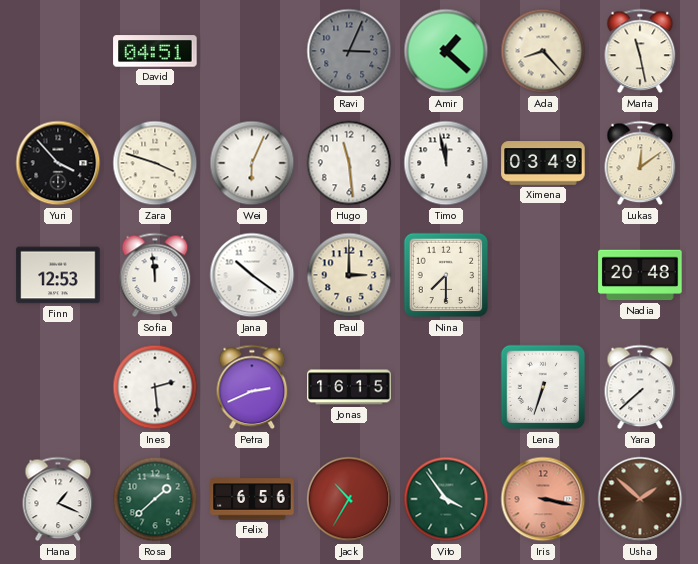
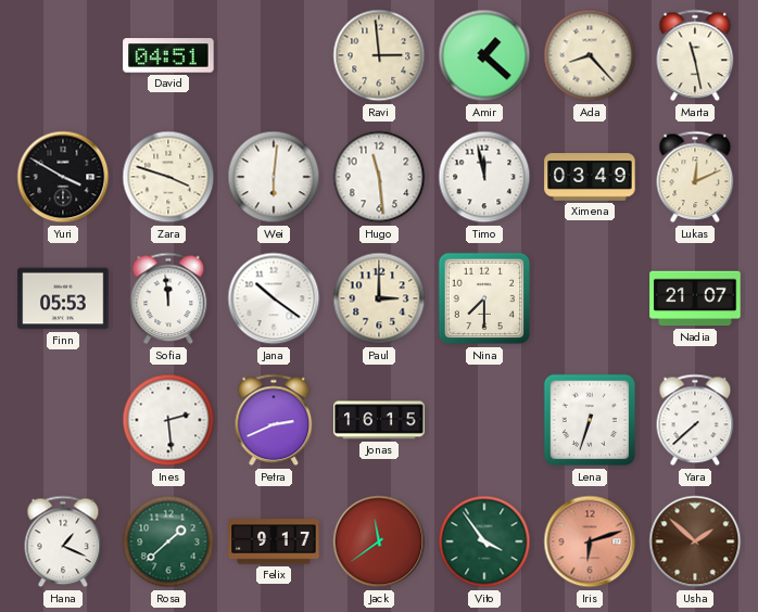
Ravi: 3:04 -> 2:59
Ravi dial: grey -> cream
Yuri: 3:53 -> 3:50
Wei: 6:04 -> 6:01
Lukas: 12:09 -> 12:11
Finn: 12:53 -> 05:53
Nadia: 20:48 -> 21:07
Felix: 6:56 -> 9:17
Jack: 10:35 -> 11:39
Iris: 3:17 -> 6:12
